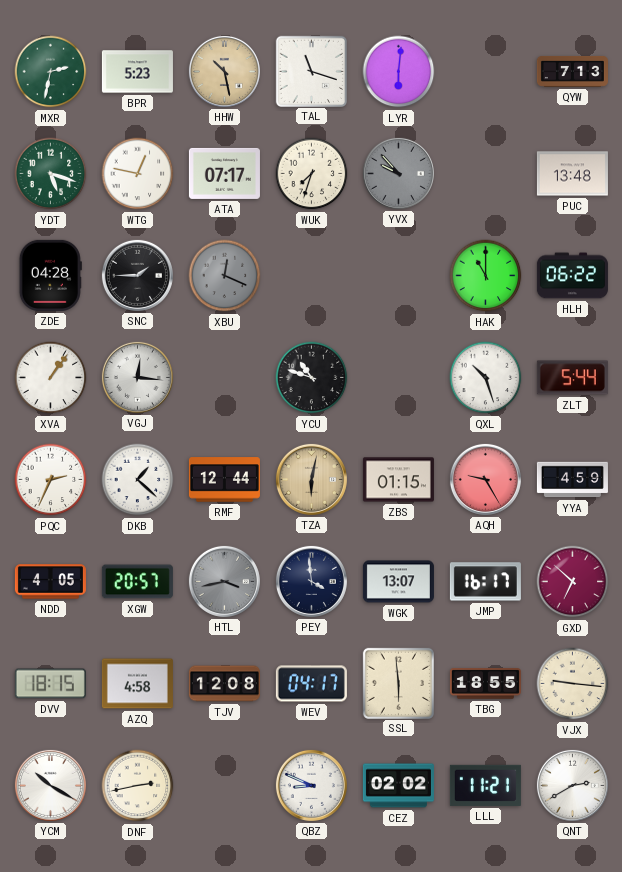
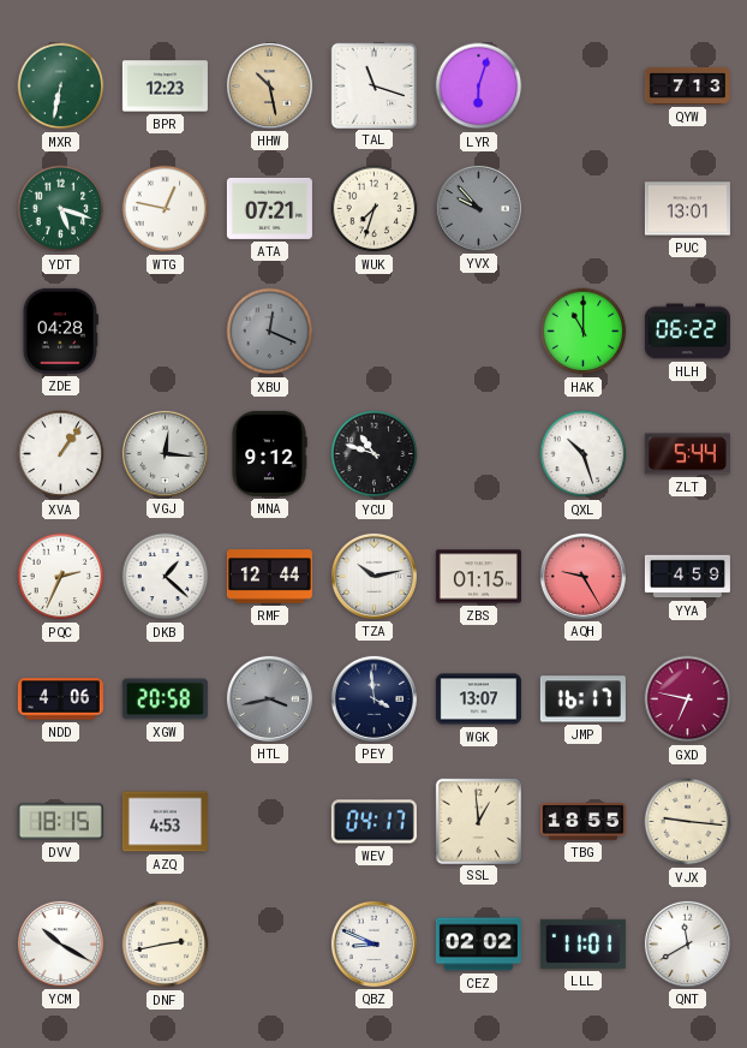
MXR: 2:32 -> 6:32
BPR: 5:23 -> 12:23
LYR: 6:01 -> 6:03
ATA: 07:17 -> 07:21
PUC: 13:48 -> 13:01
SNC: 1:45 -> none
MNA: none -> 9:12
TZA: 6:02 -> 10:13
TZA dial: champagne -> white
NDD: 4:05 -> 4:06
XGW: 20:57 -> 20:58
GXD: 6:52 -> 6:47
AZQ: 4:58 -> 4:53
TJV: 12:08 -> none
SSL: 5:59 -> 12:59
LLL: 11:21 -> 11:01
QNT: 2:40 -> 11:40
